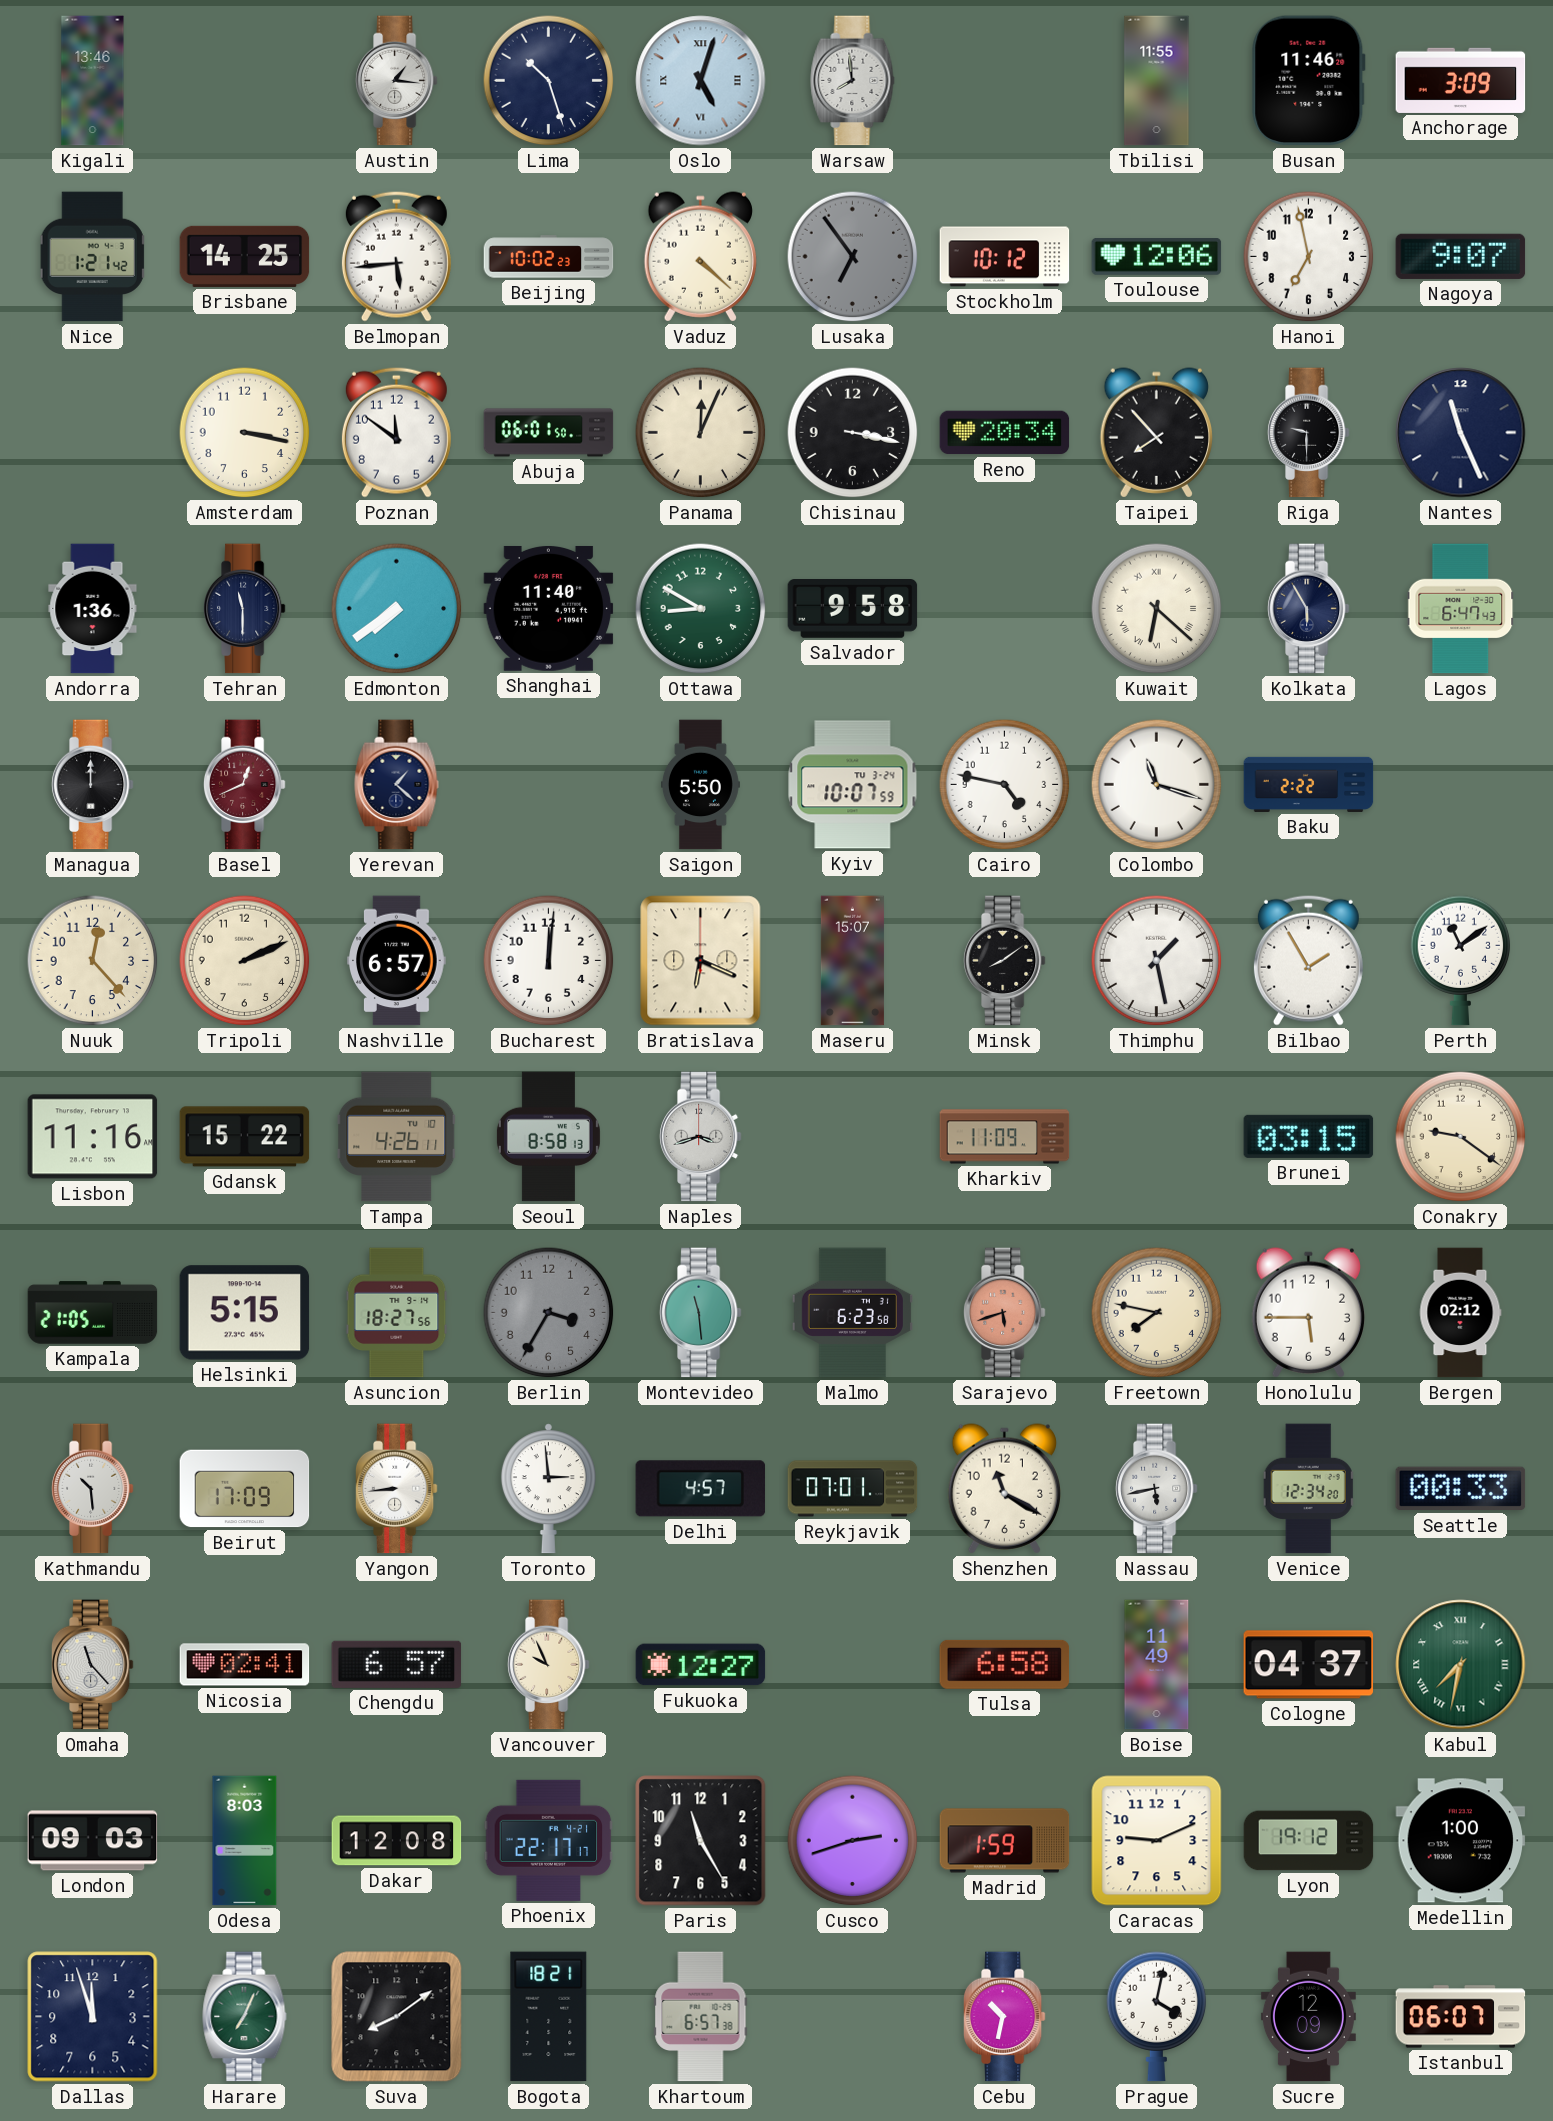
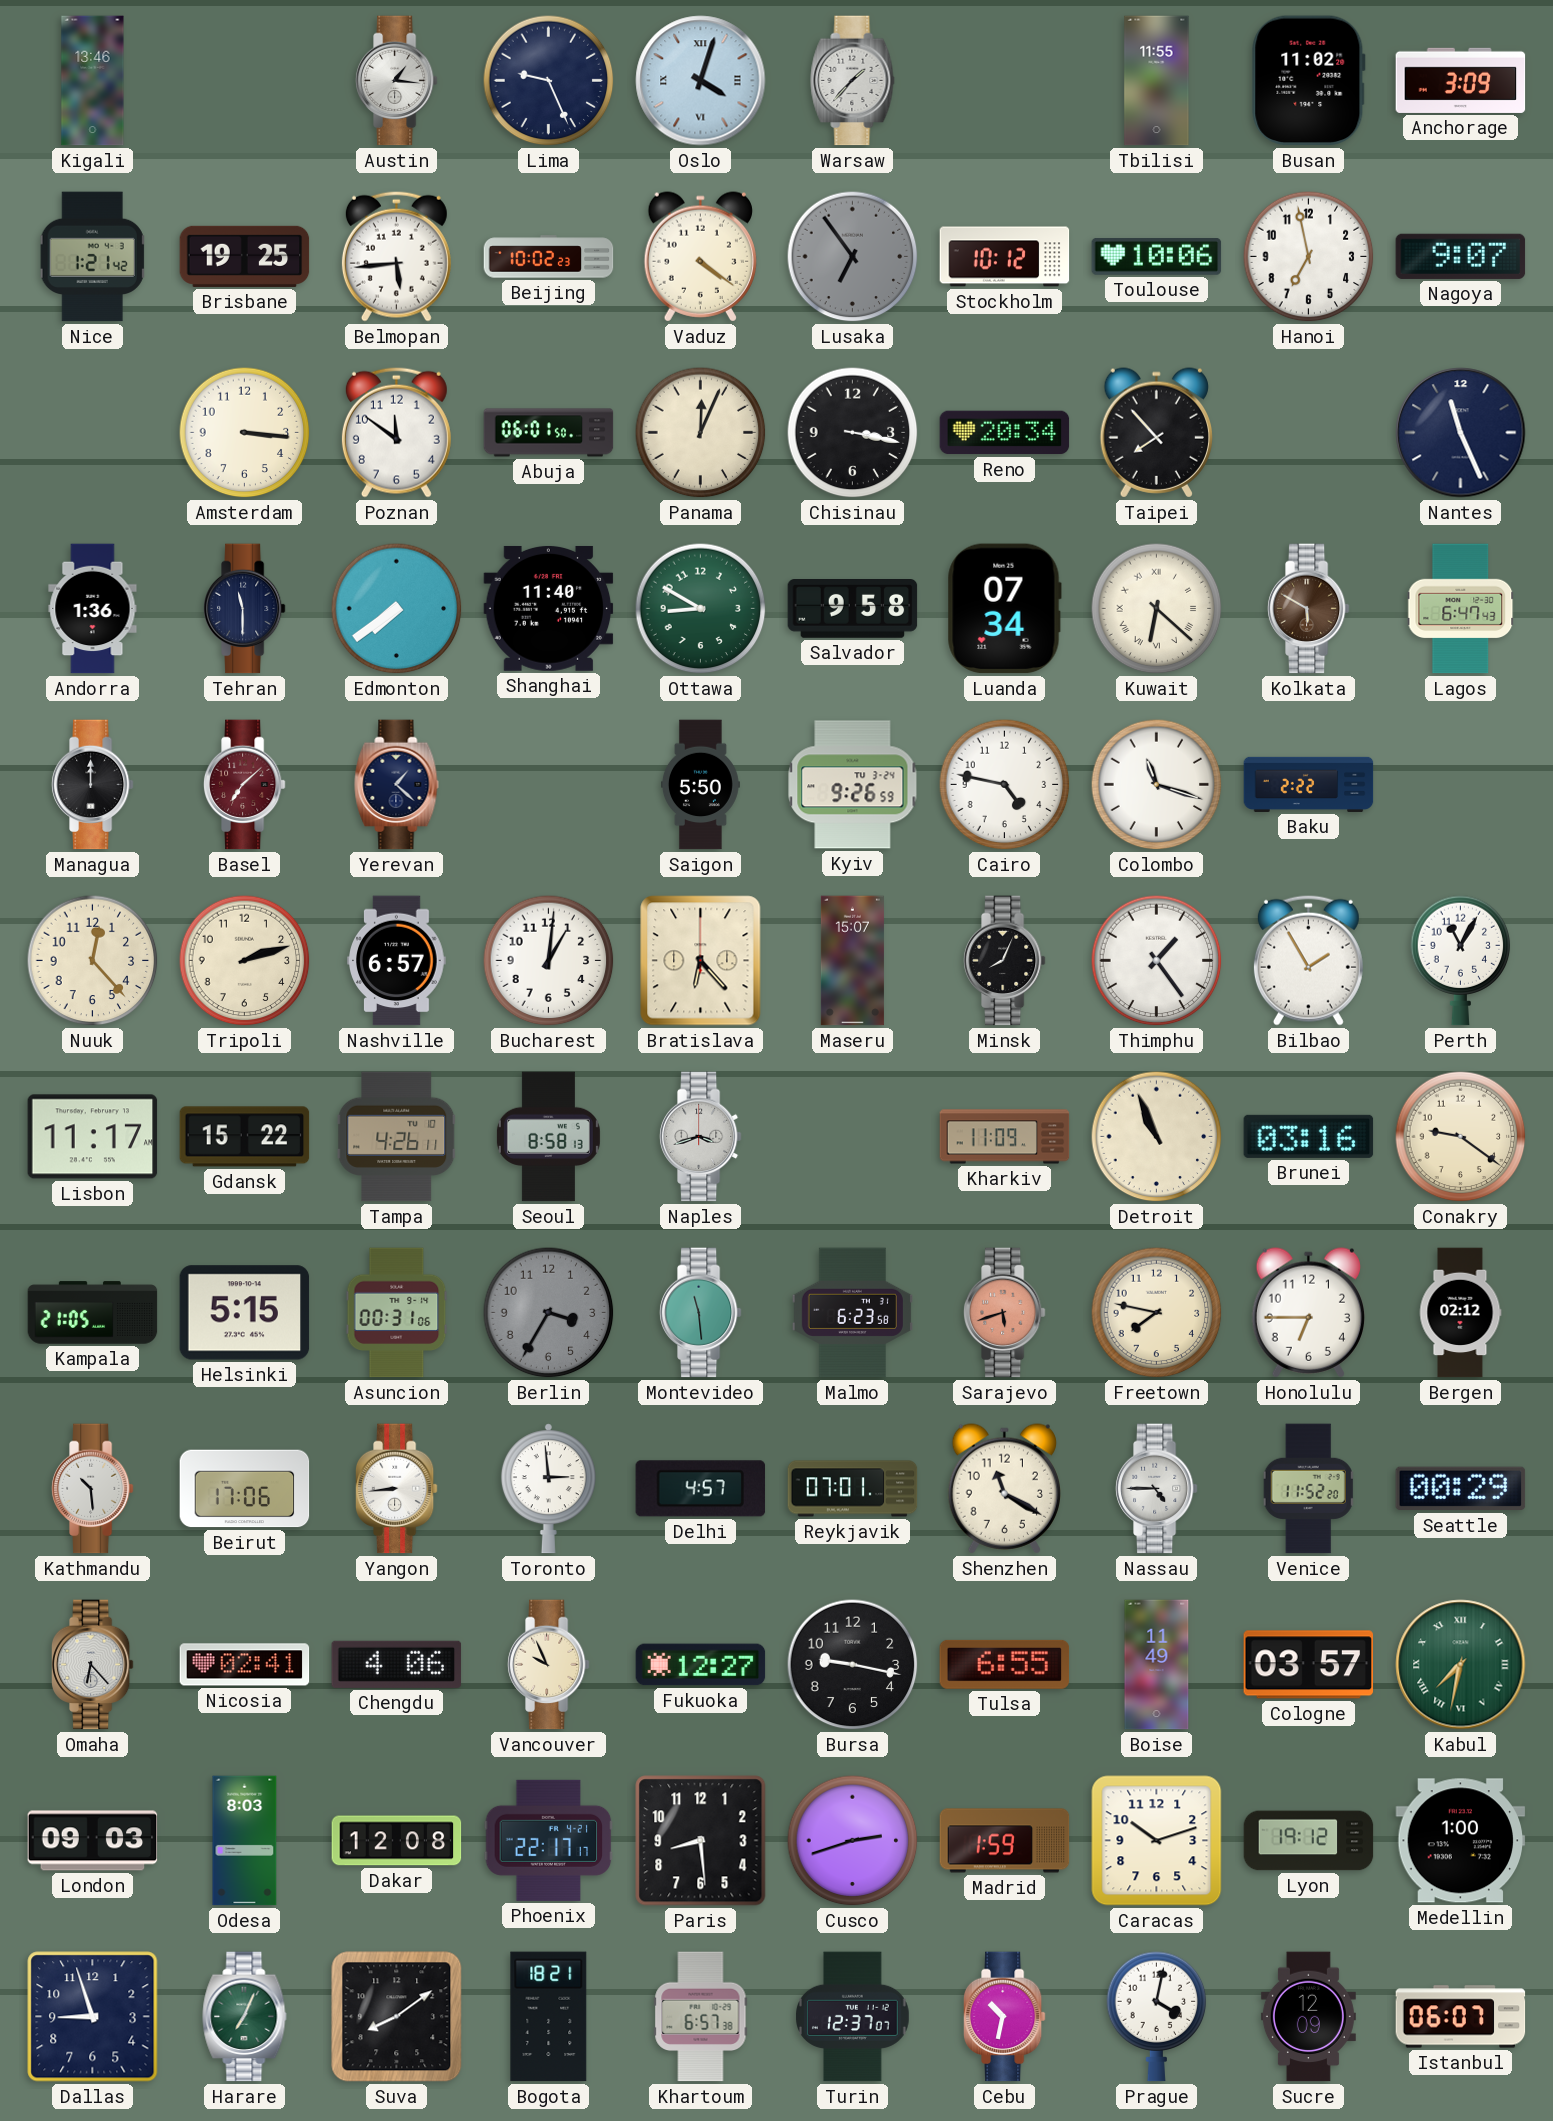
Lima: 10:27 -> 9:26
Oslo: 5:03 -> 4:03
Warsaw: 7:59 -> 1:37
Busan: 11:46 -> 11:02
Brisbane: 14:25 -> 19:25
Vaduz: 4:22 -> 4:21
Toulouse: 12:06 -> 10:06
Amsterdam: 3:17 -> 3:16
Riga: 9:30 -> none
Luanda: none -> 07:34
Kolkata: 5:55 -> 5:50
Kolkata dial: navy -> brown
Basel: 12:41 -> 7:08
Kyiv: 10:07 -> 9:26
Tripoli: 2:11 -> 2:12
Bucharest: 12:01 -> 1:01
Bratislava: 6:19 -> 6:23
Minsk: 8:09 -> 8:04
Thimphu: 1:28 -> 1:24
Perth: 11:09 -> 11:05
Lisbon: 11:16 -> 11:17
Detroit: none -> 10:56
Brunei: 03:15 -> 03:16
Asuncion: 18:27 -> 00:31
Honolulu: 5:45 -> 6:45
Beirut: 17:09 -> 17:06
Nassau: 5:43 -> 4:45
Venice: 12:34 -> 11:52
Seattle: 00:33 -> 00:29
Omaha: 11:23 -> 6:23
Chengdu: 6:57 -> 4:06
Bursa: none -> 9:17
Tulsa: 6:58 -> 6:55
Cologne: 04:37 -> 03:57
Paris: 11:25 -> 8:29
Caracas: 9:11 -> 10:12
Dallas: 11:57 -> 8:57
Turin: none -> 12:37
